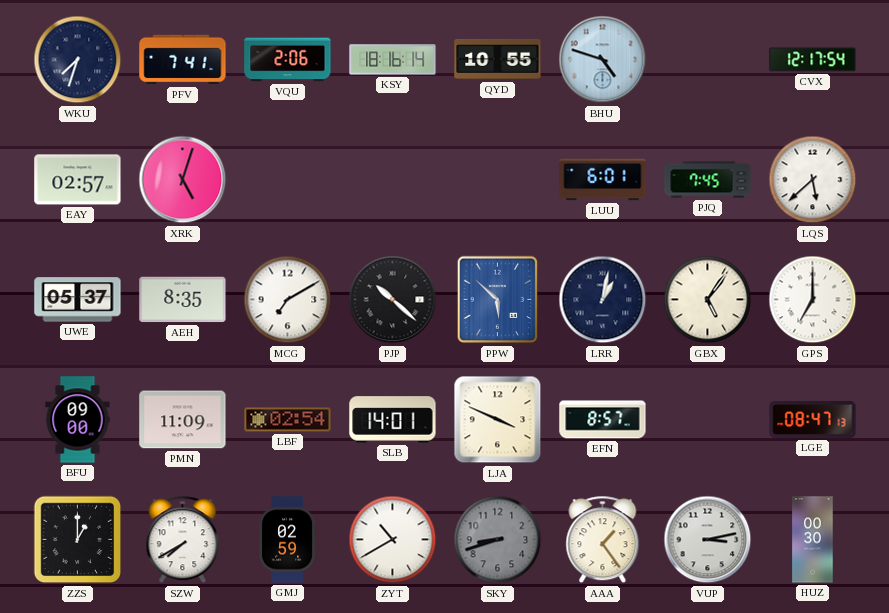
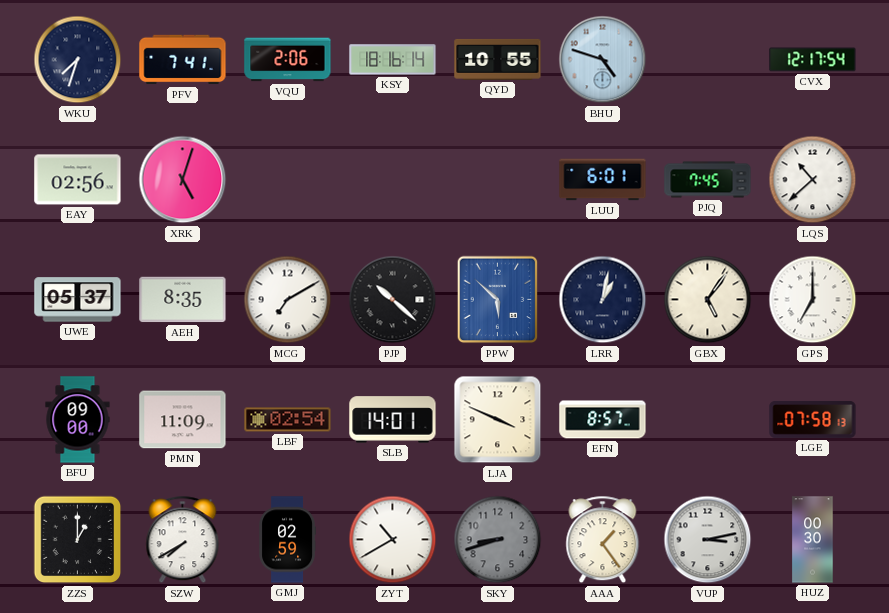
EAY: 02:57 -> 02:56
LQS: 5:38 -> 10:38
LGE: 08:47 -> 07:58
